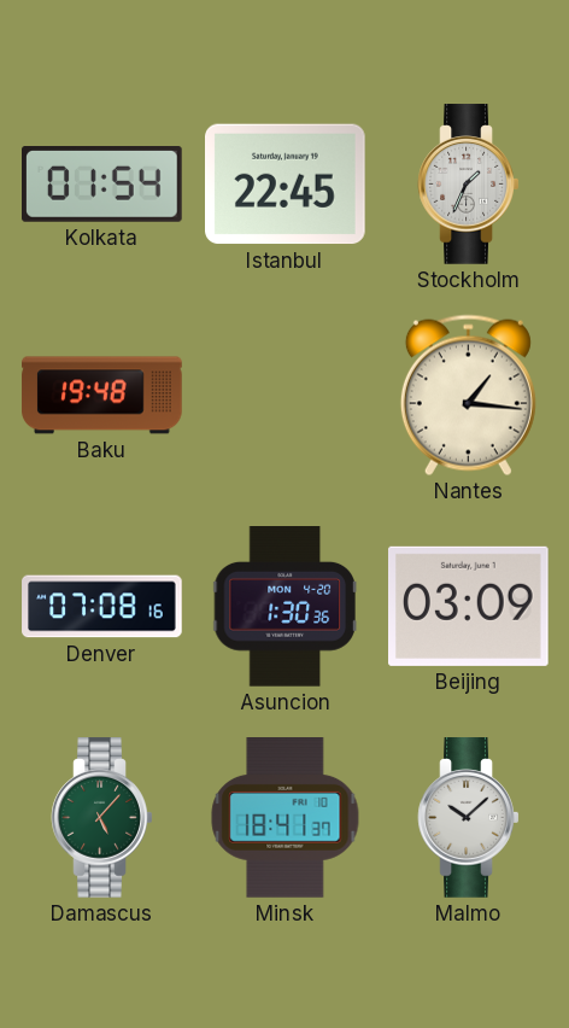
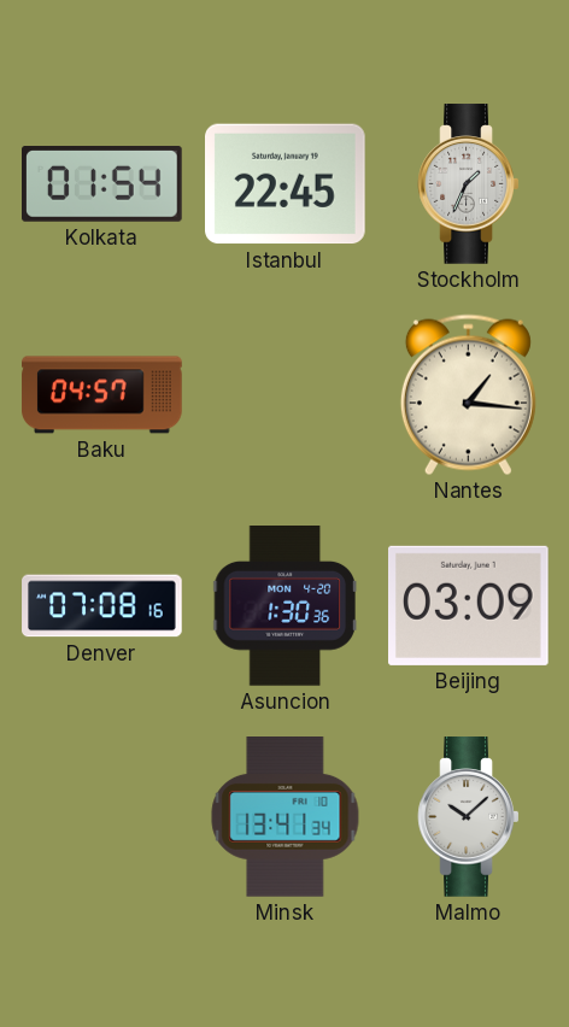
Baku: 19:48 -> 04:57
Damascus: 5:07 -> none
Minsk: 18:41 -> 13:41
